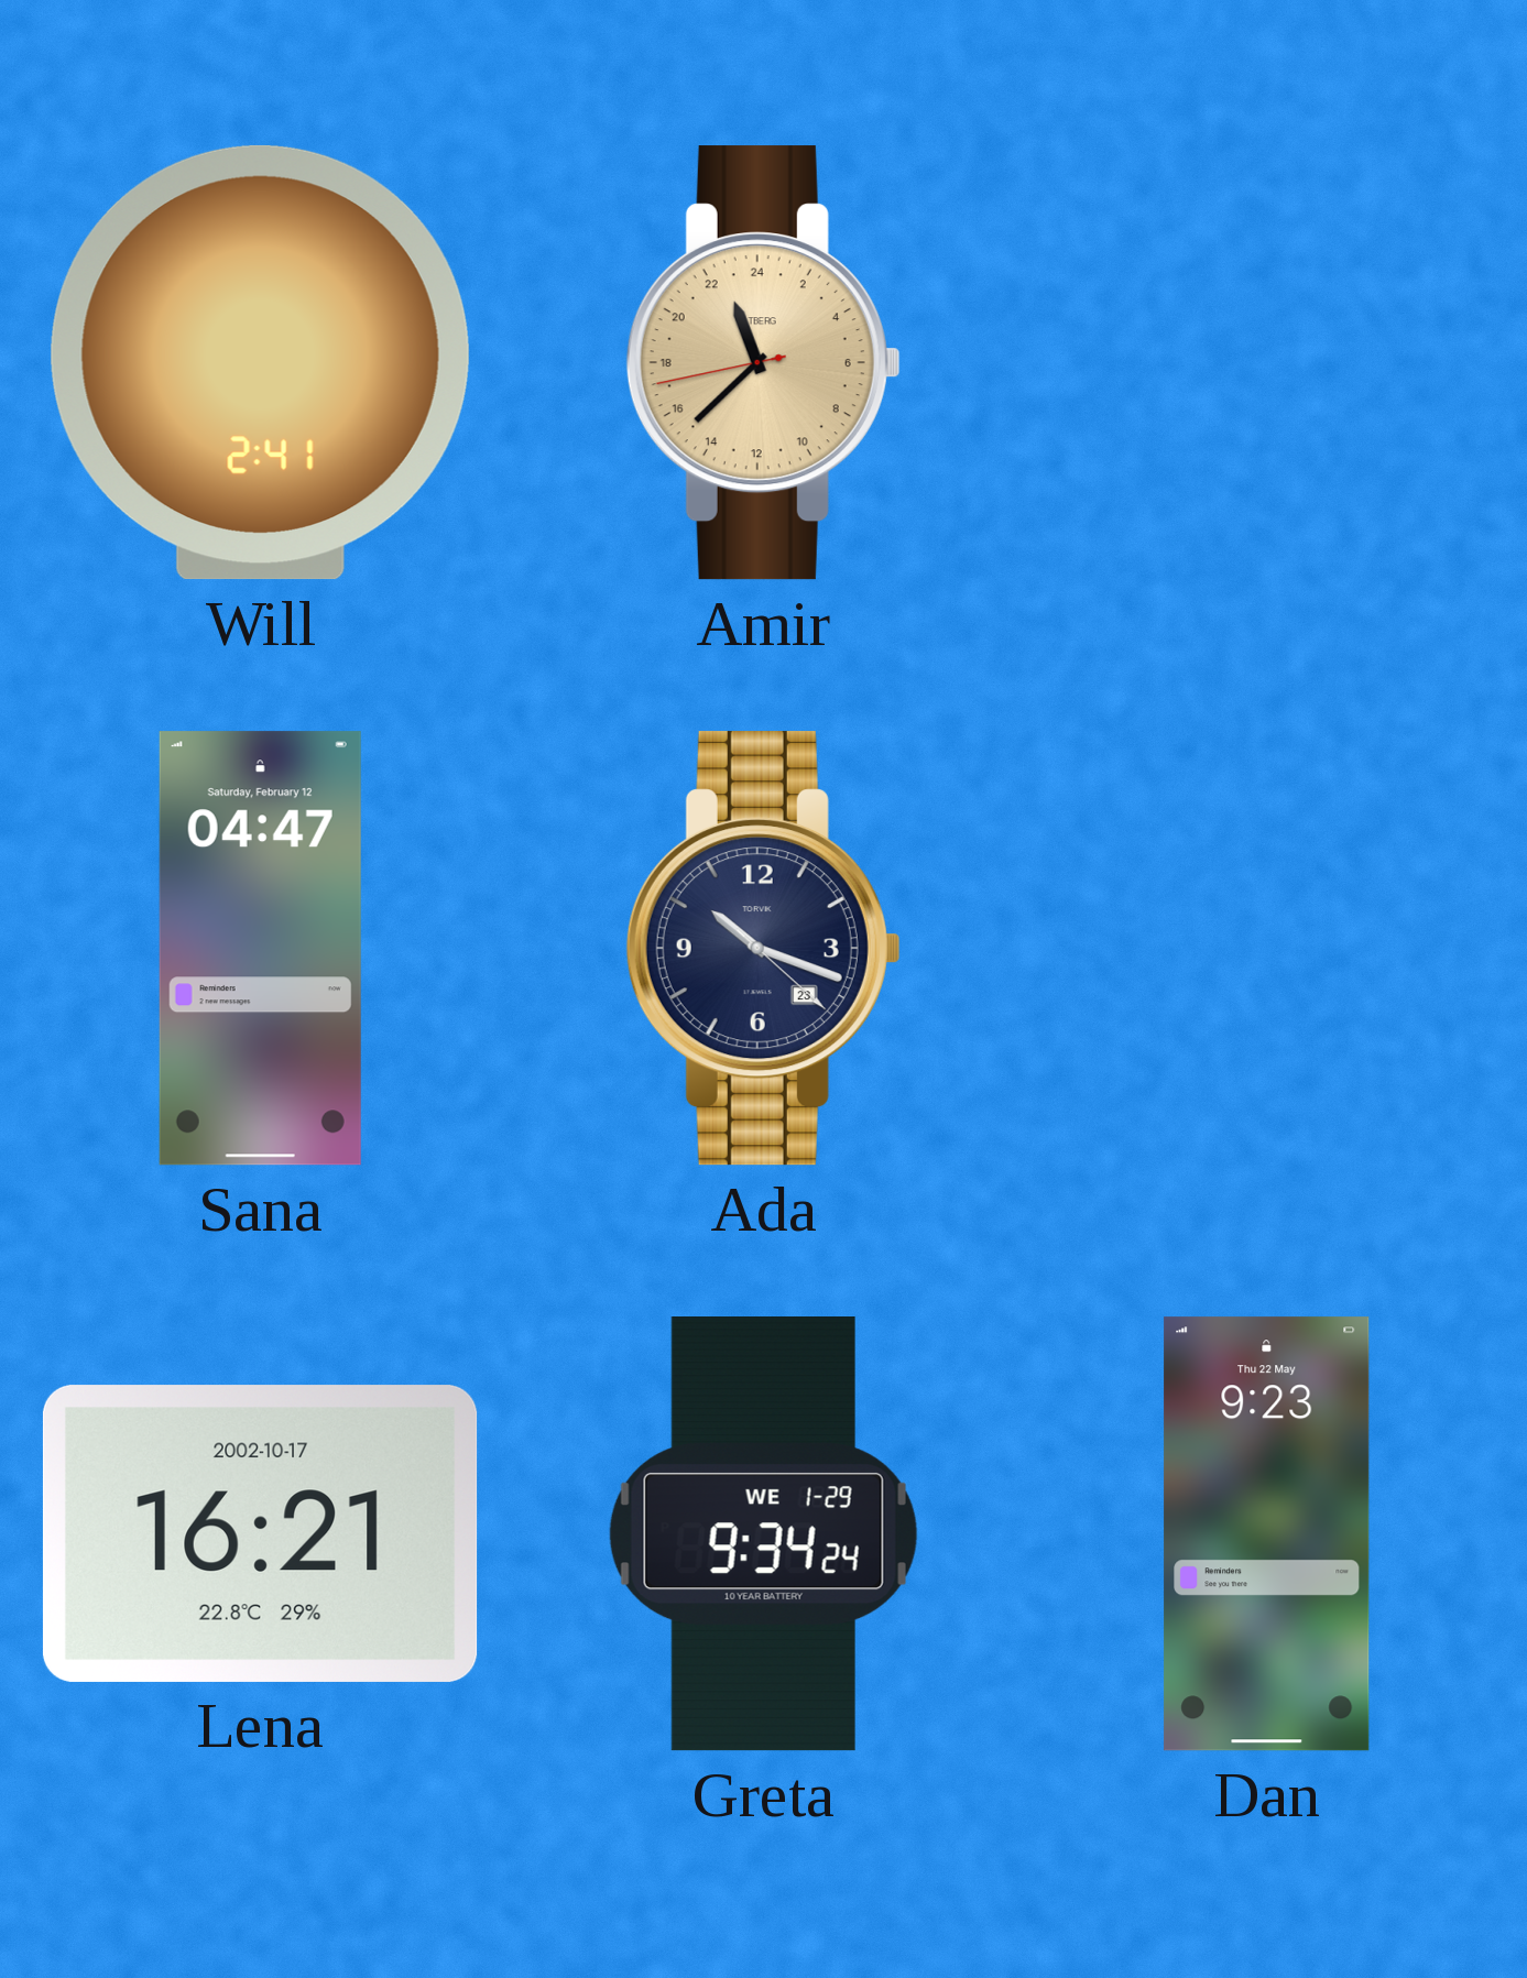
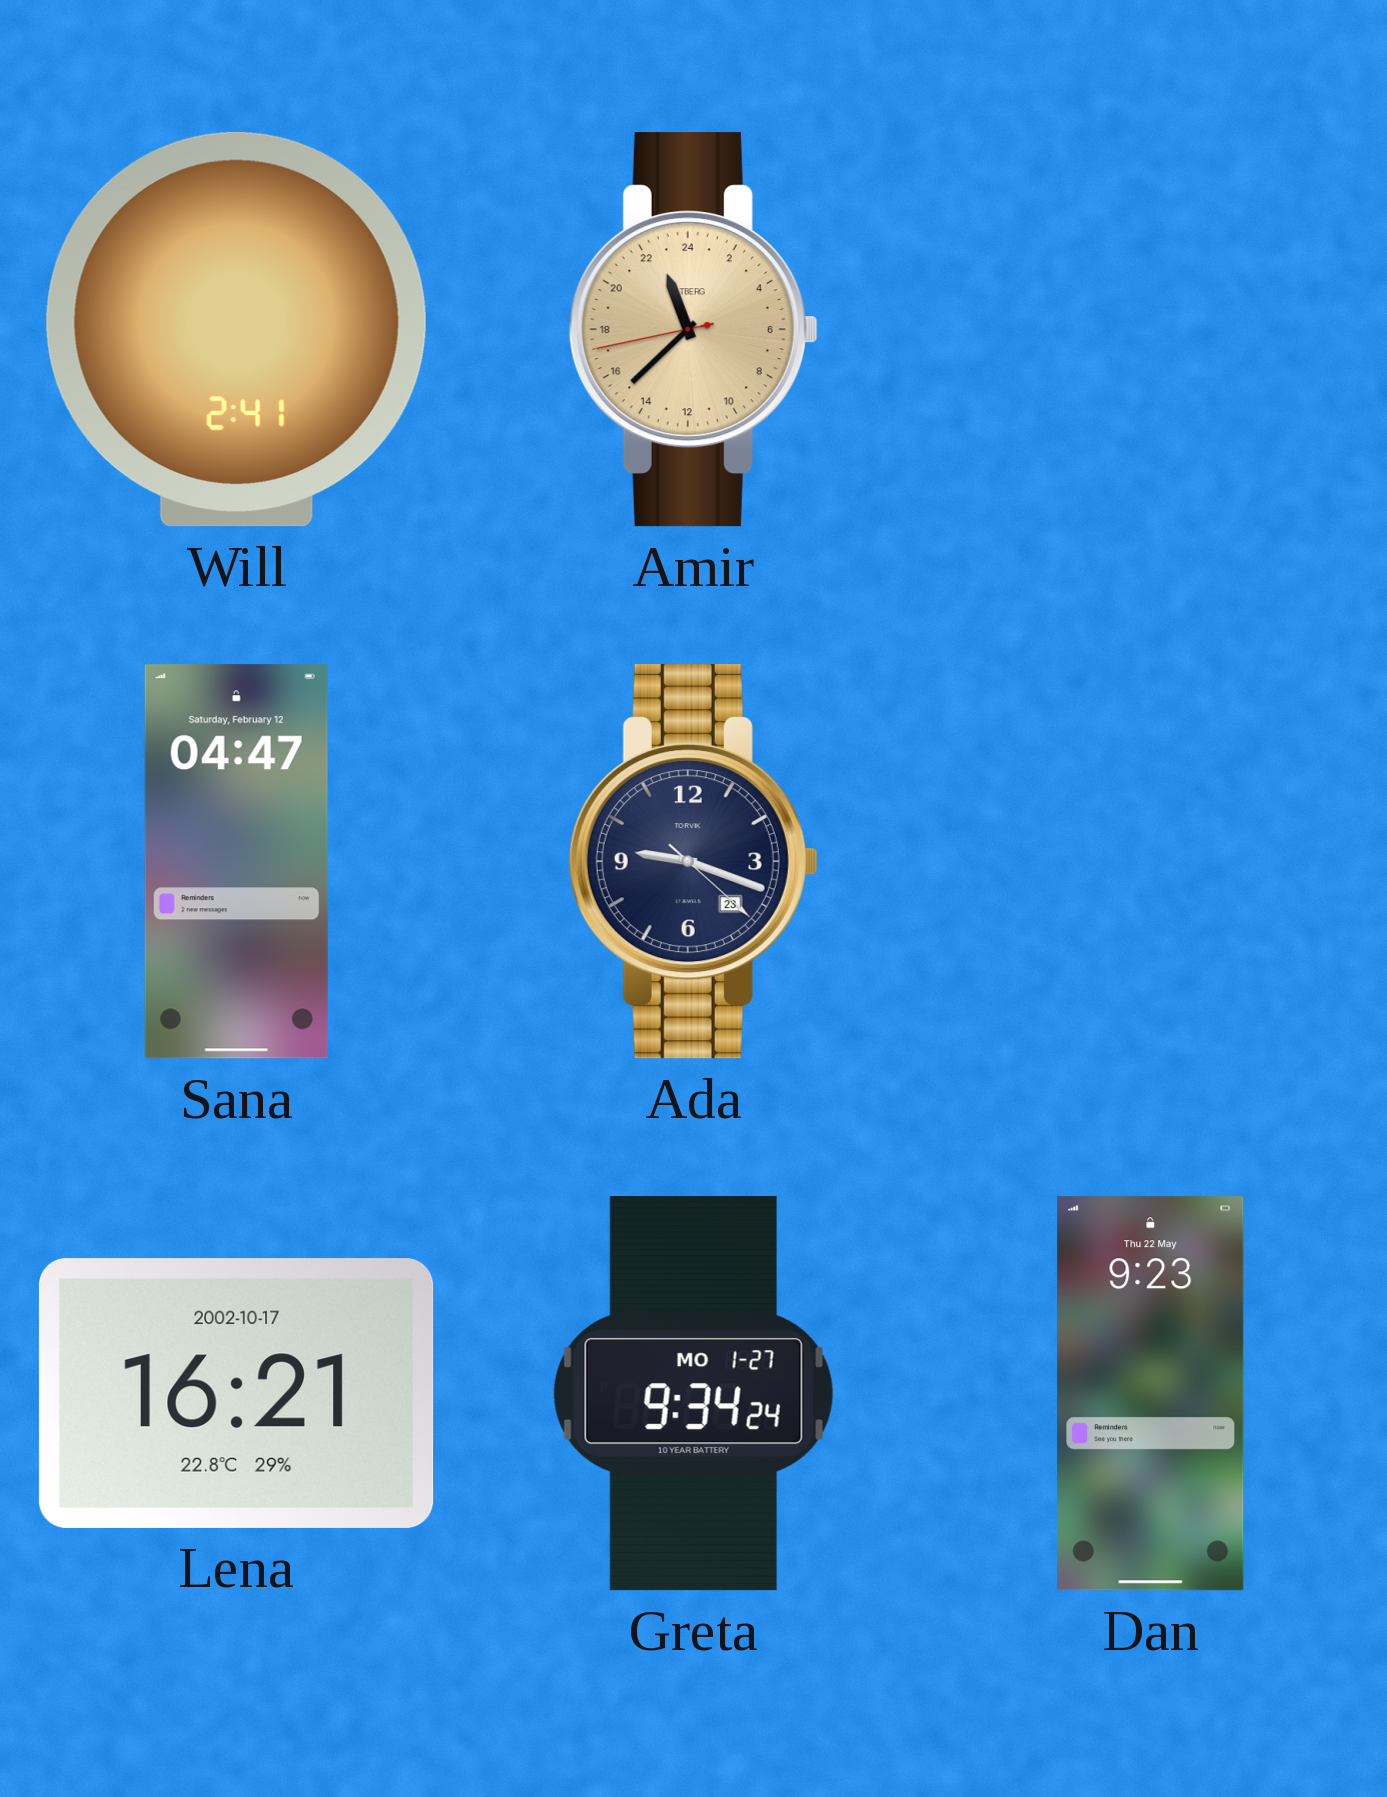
Ada: 10:18 -> 9:18
Greta date: WE 1-29 -> MO 1-27
